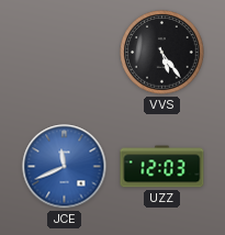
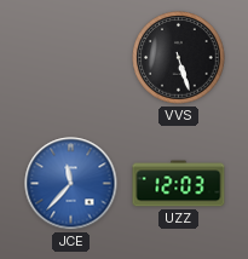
VVS: 5:24 -> 5:27
JCE: 11:41 -> 11:37
